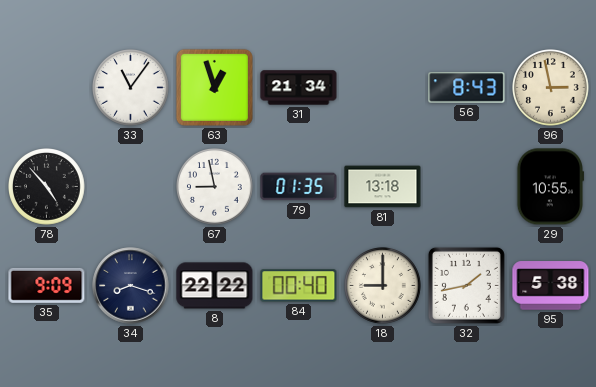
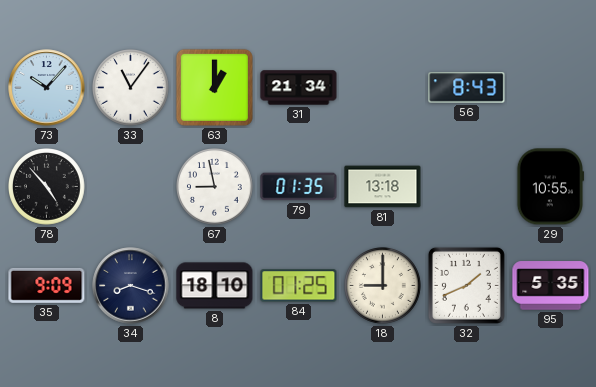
73: none -> 10:07
63: 12:57 -> 1:00
96: 2:58 -> none
8: 22:22 -> 18:10
84: 00:40 -> 01:25
32: 1:43 -> 1:41
95: 5:38 -> 5:35
